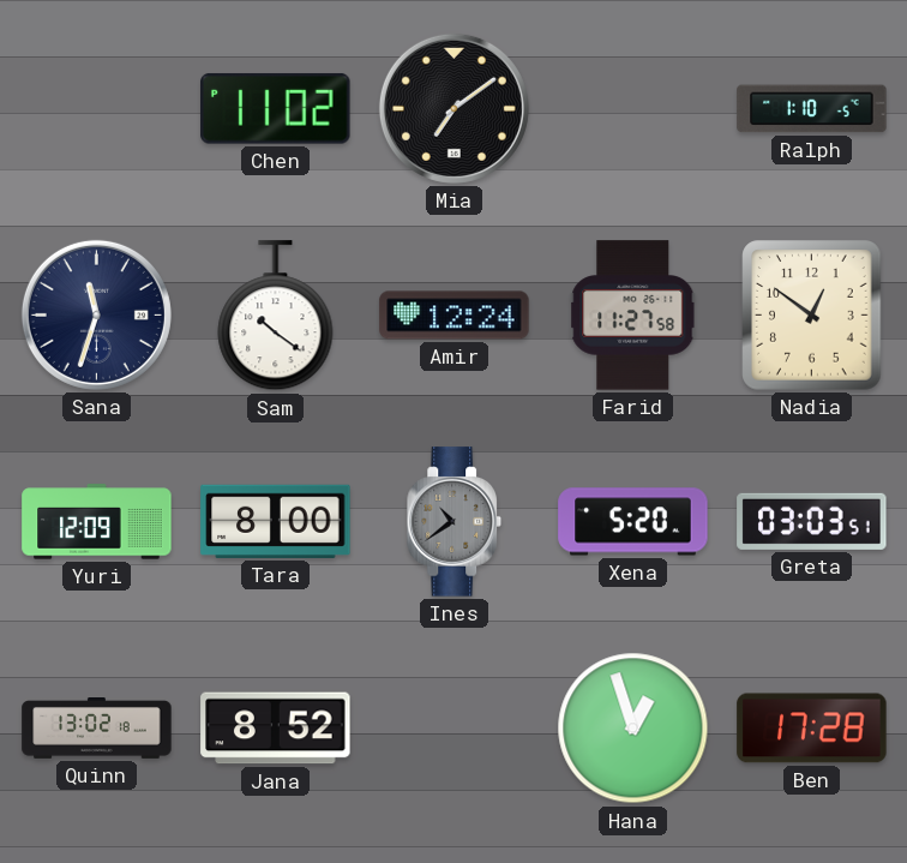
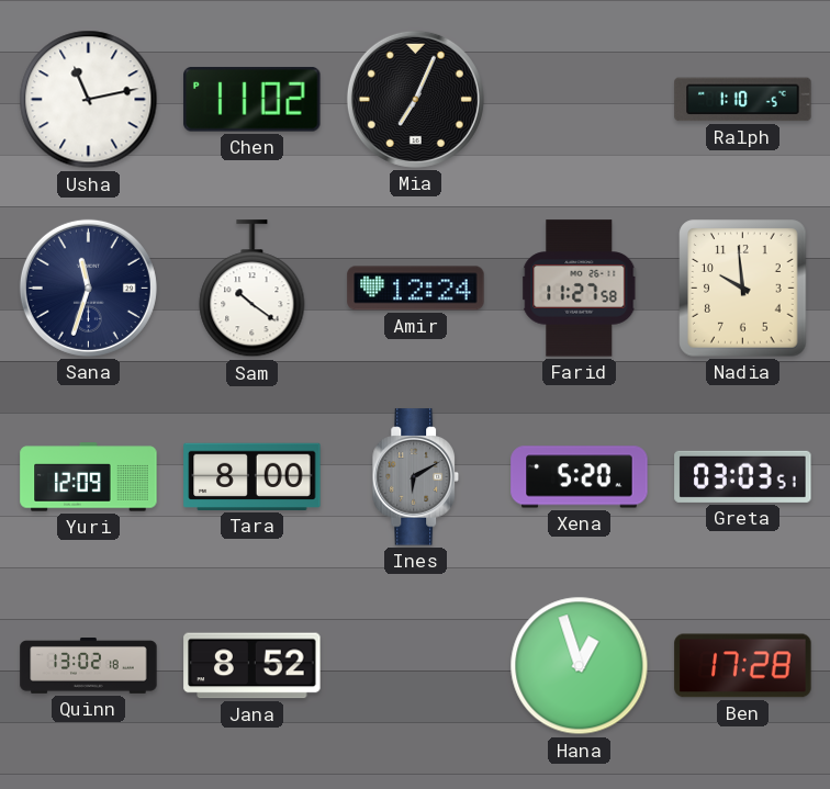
Usha: none -> 11:13
Mia: 7:09 -> 7:04
Nadia: 12:51 -> 9:59
Ines: 10:39 -> 6:10
